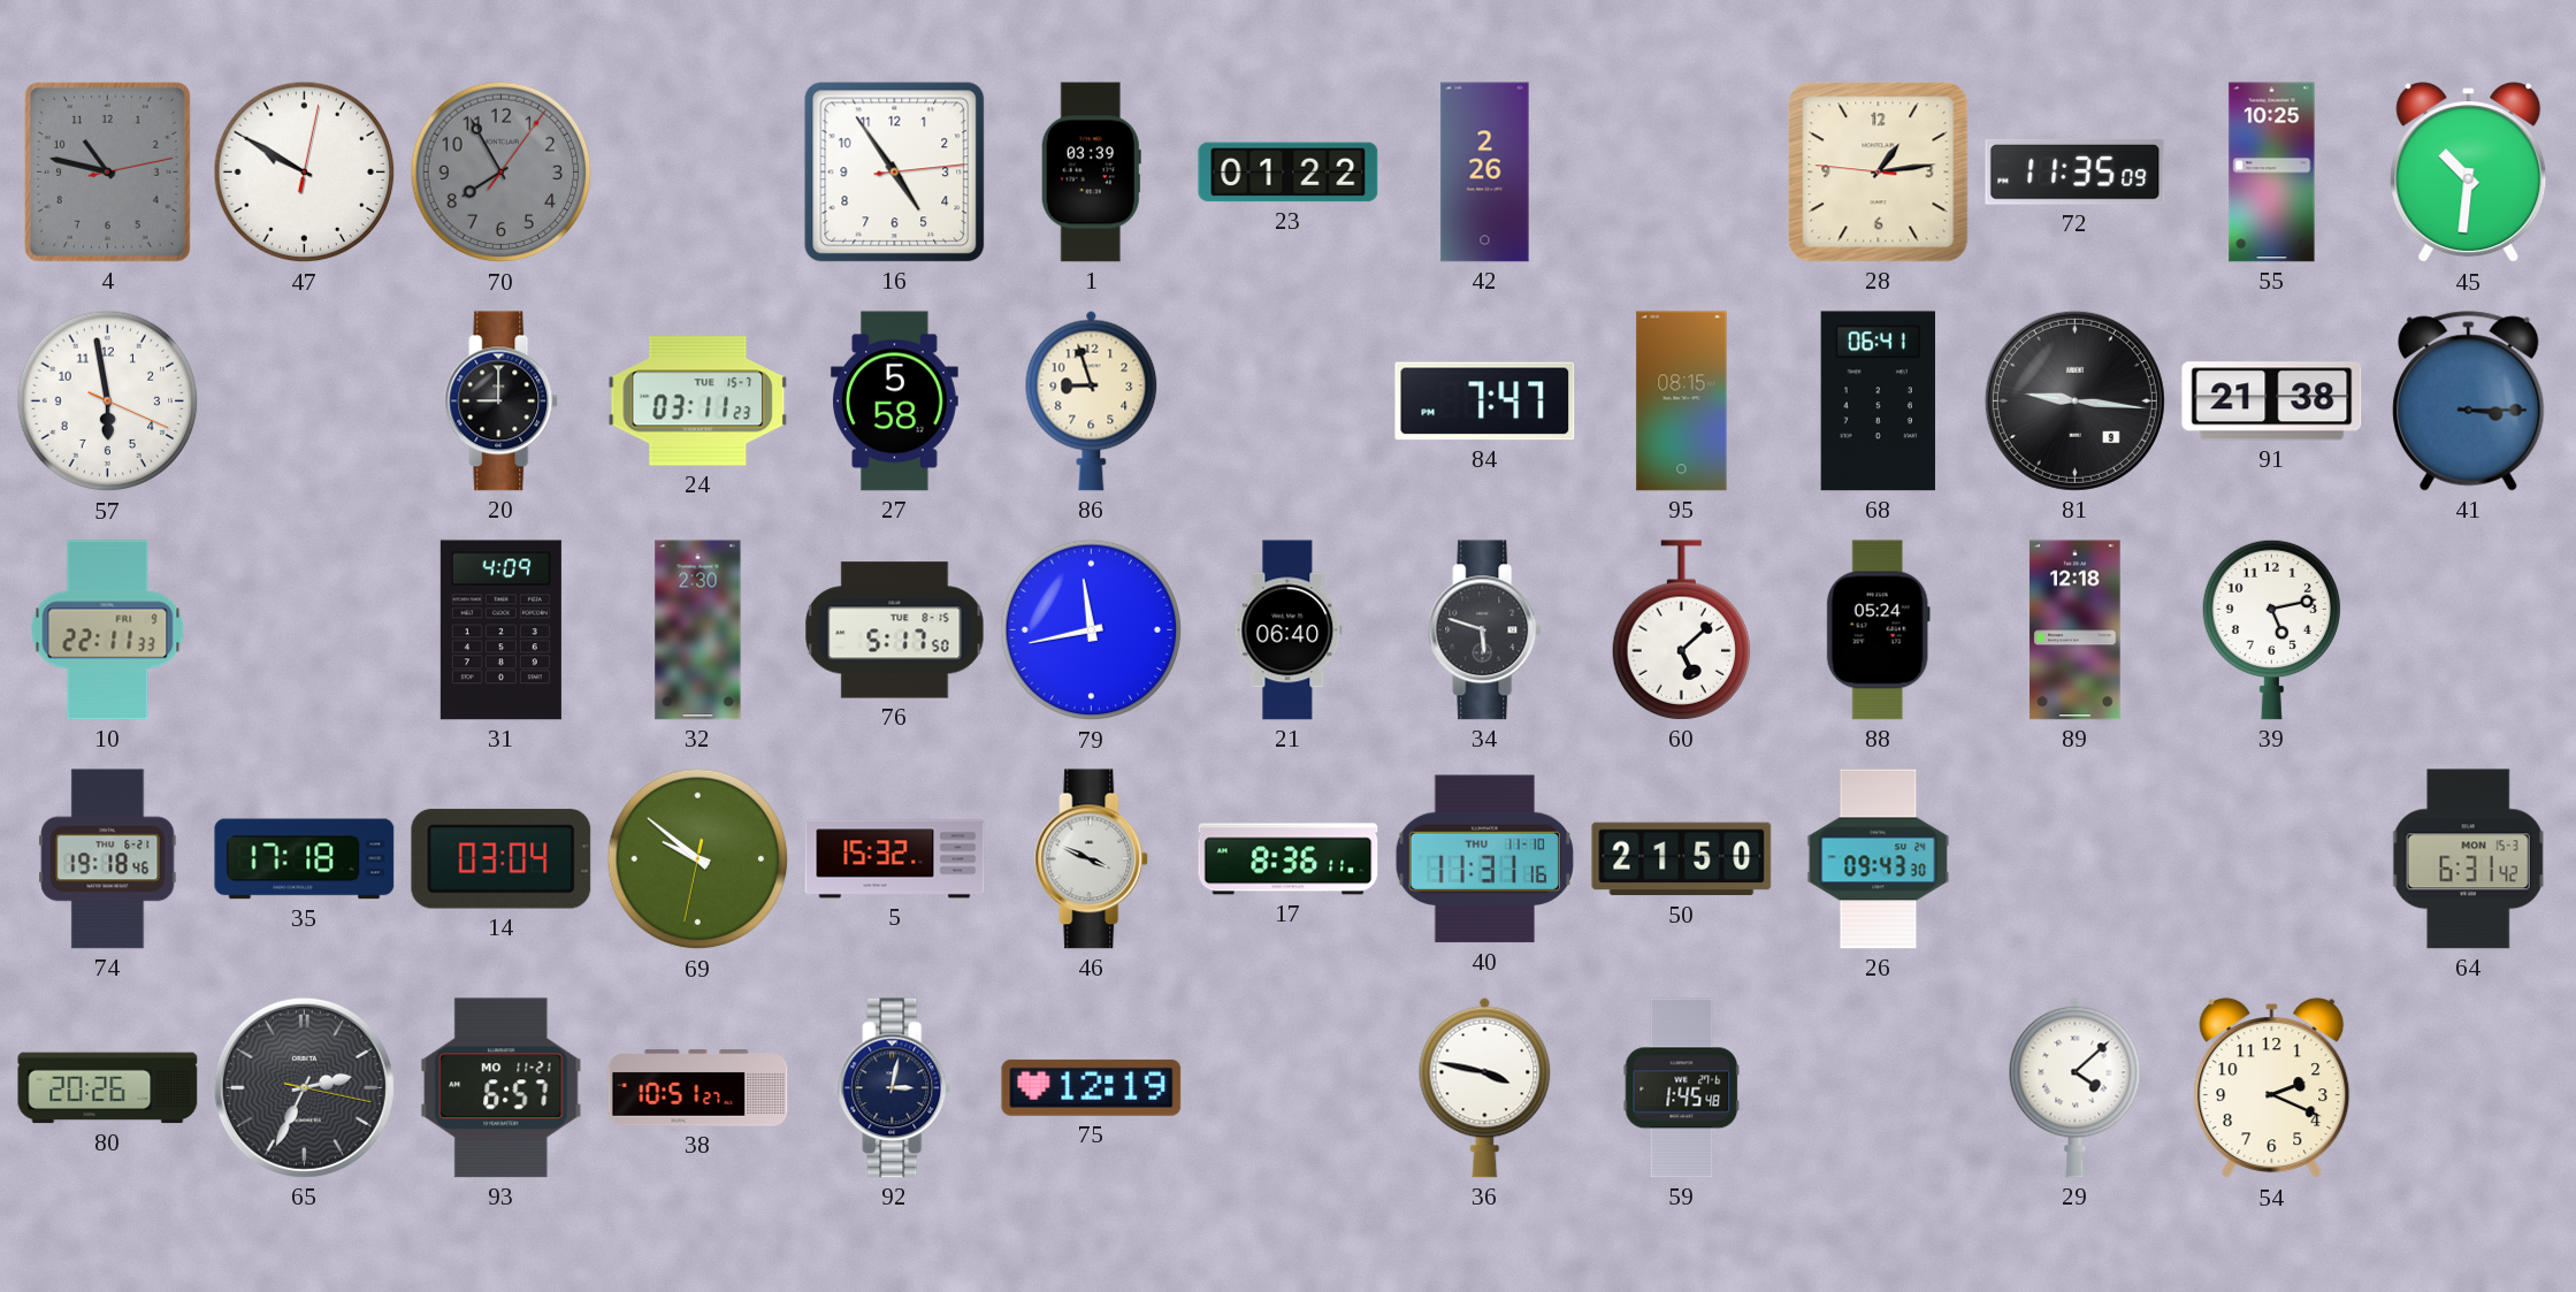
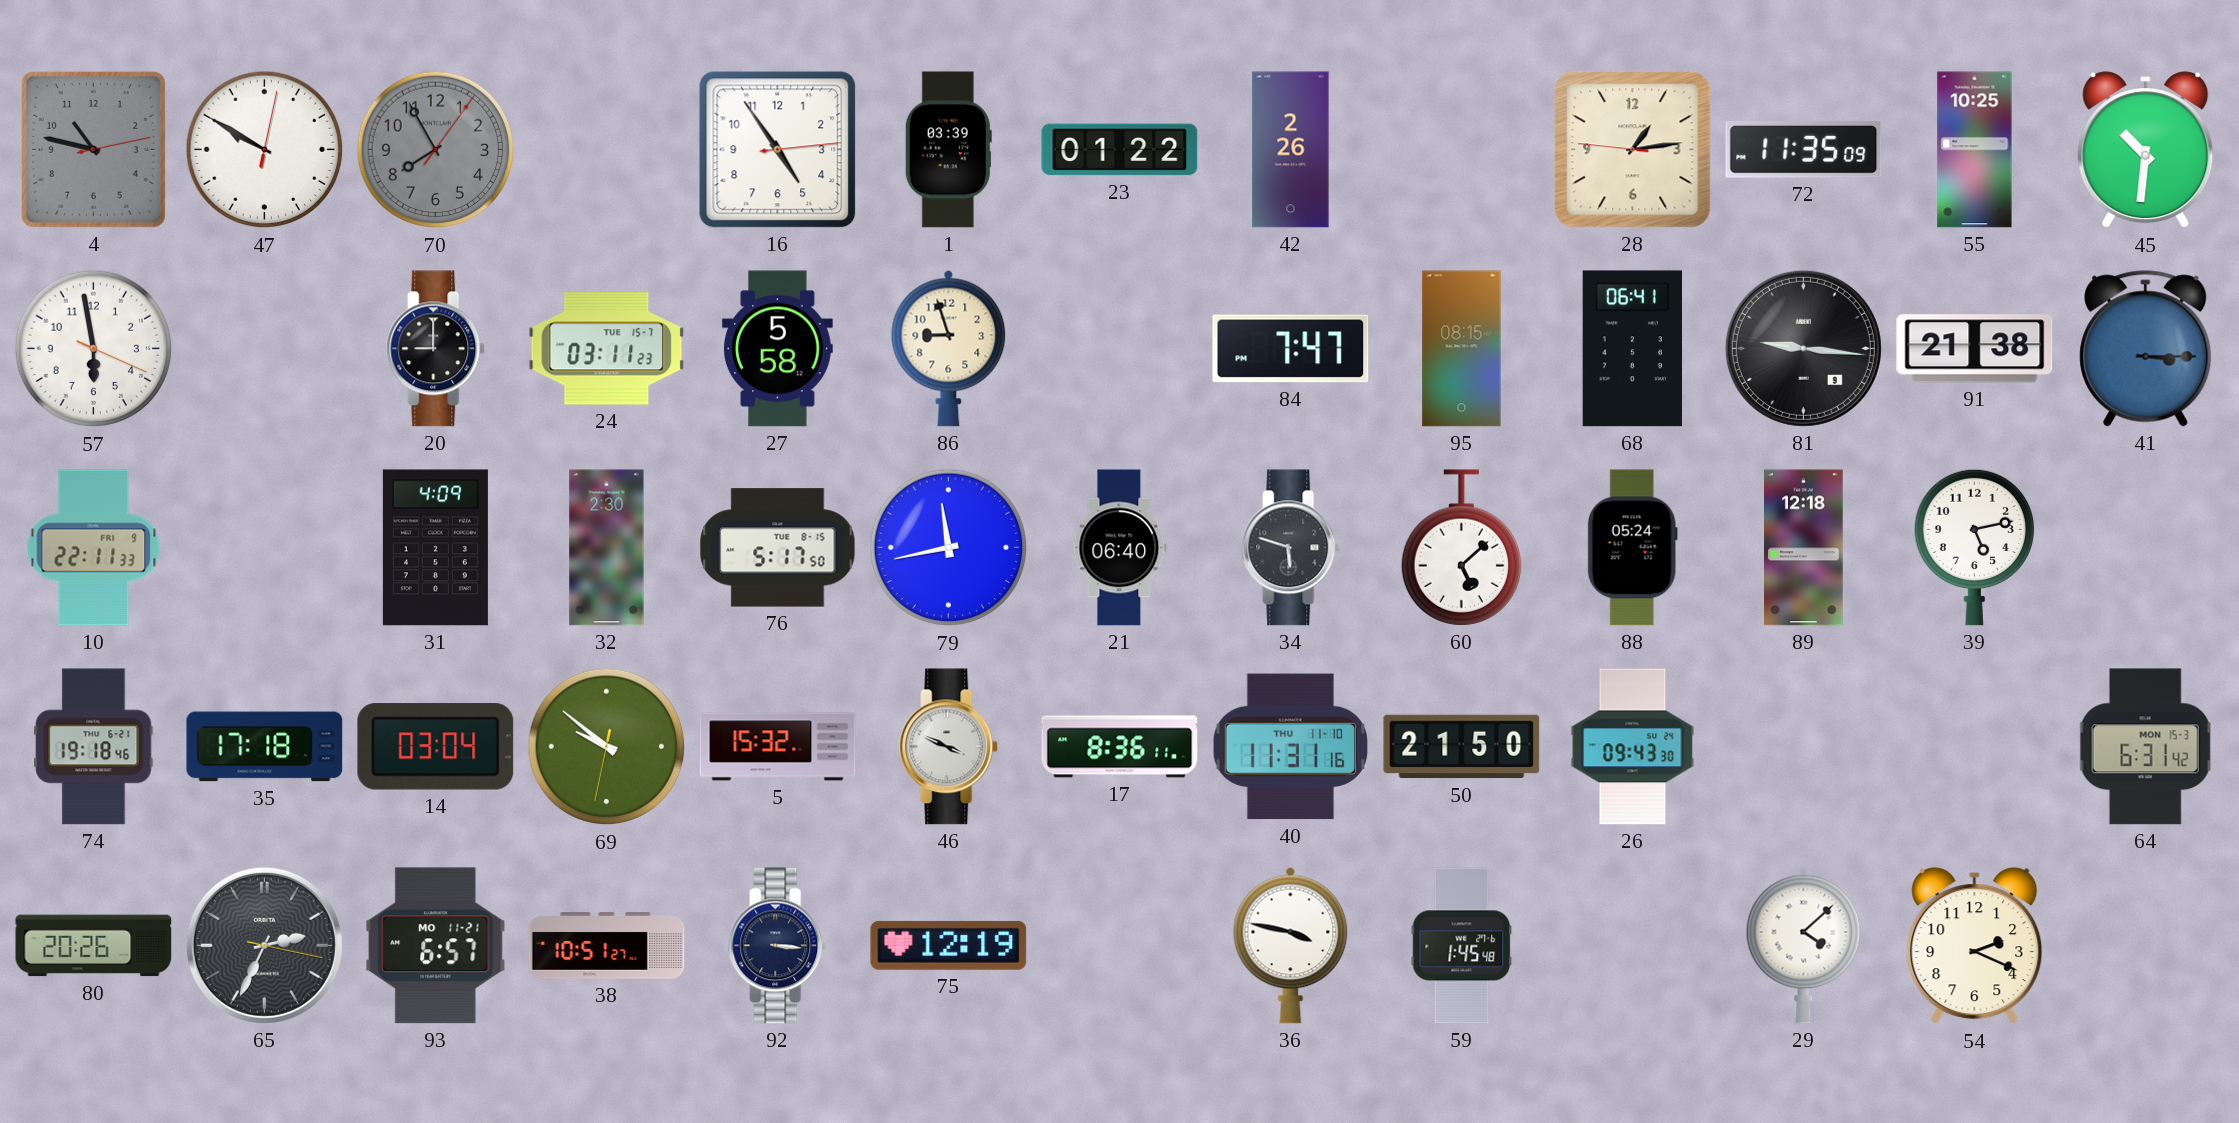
92: 3:02 -> 3:16
